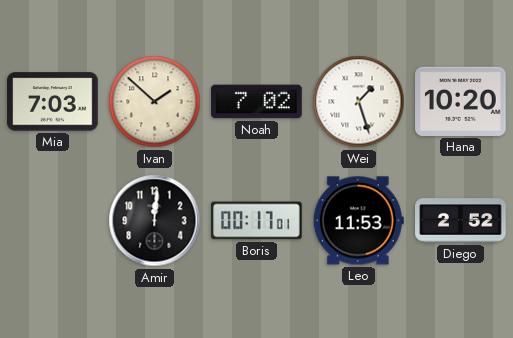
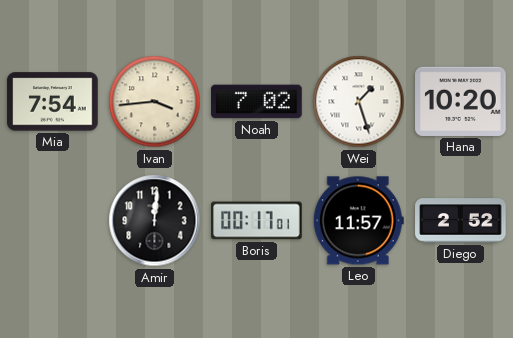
Mia: 7:03 -> 7:54
Ivan: 1:52 -> 3:44
Leo: 11:53 -> 11:57
